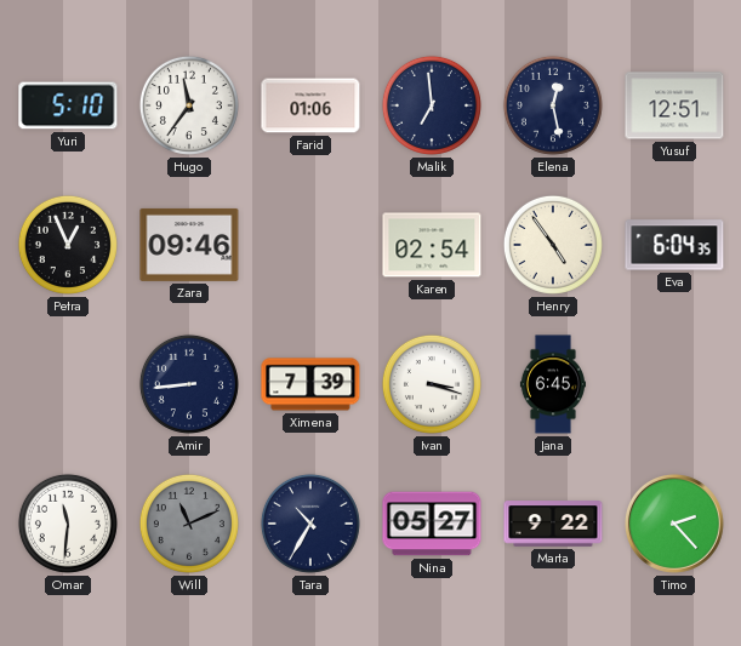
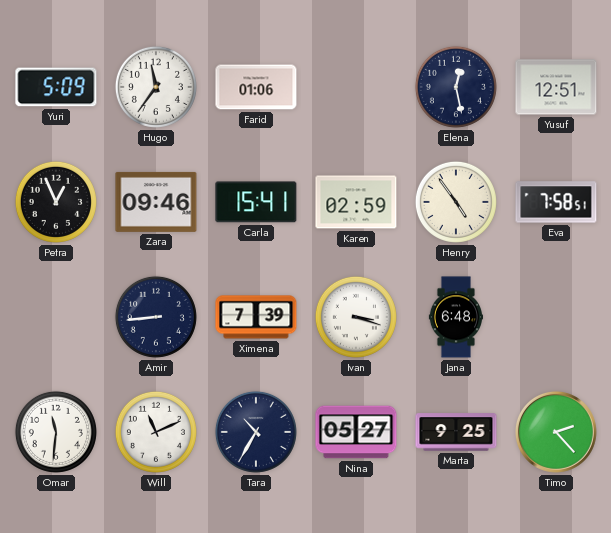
Yuri: 5:10 -> 5:09
Malik: 6:59 -> none
Carla: none -> 15:41
Karen: 02:54 -> 02:59
Eva: 6:04 -> 7:58
Jana: 6:45 -> 6:48
Will dial: grey -> white
Marta: 9:22 -> 9:25
